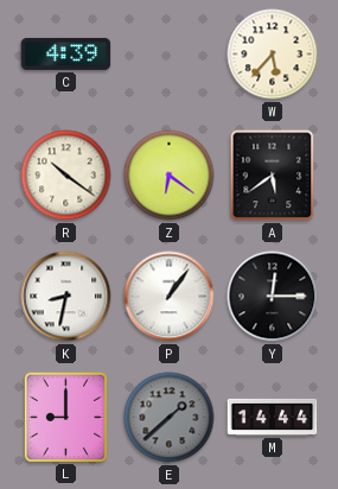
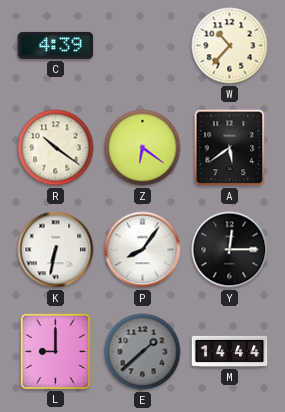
W: 5:37 -> 10:37
K: 8:32 -> 6:32
P: 1:06 -> 8:06
